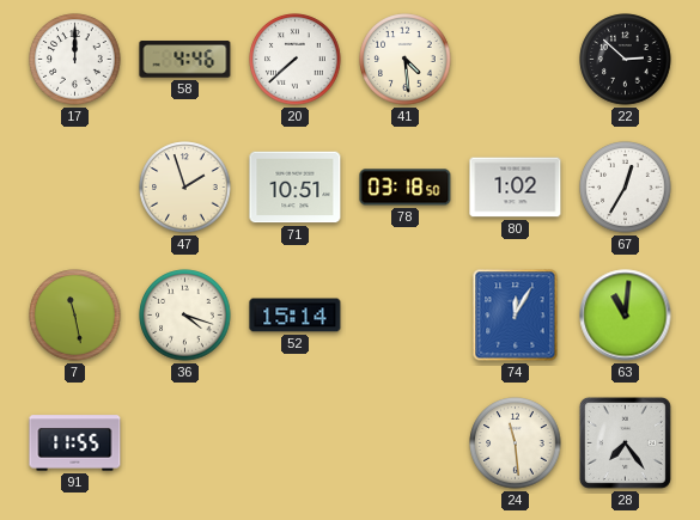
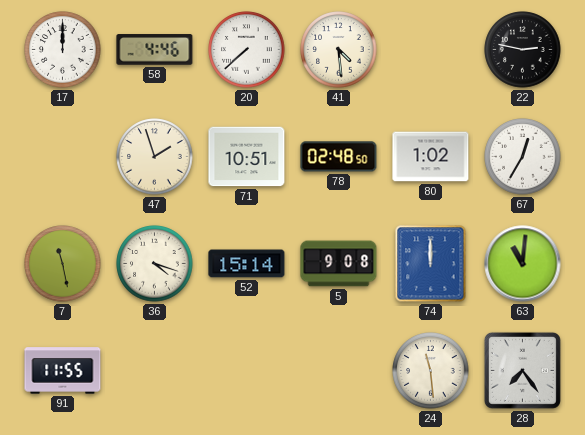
22: 2:52 -> 2:47
78: 03:18 -> 02:48
5: none -> 9:08
74: 12:05 -> 12:00
